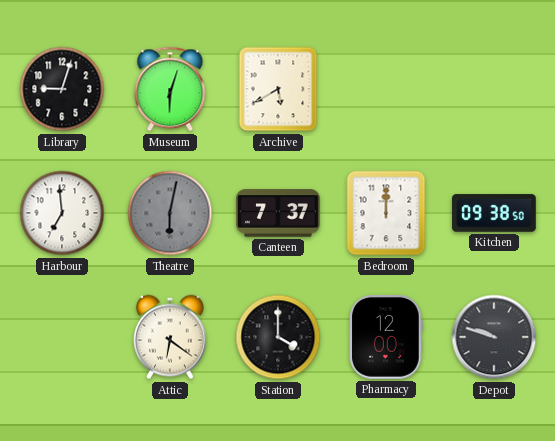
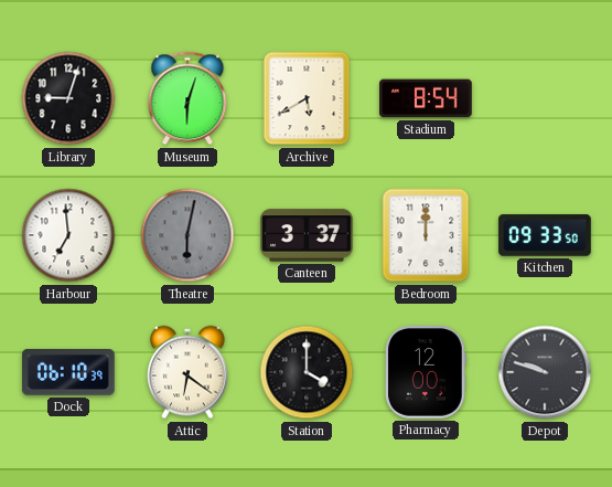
Stadium: none -> 8:54
Canteen: 7:37 -> 3:37
Kitchen: 09:38 -> 09:33
Dock: none -> 06:10
